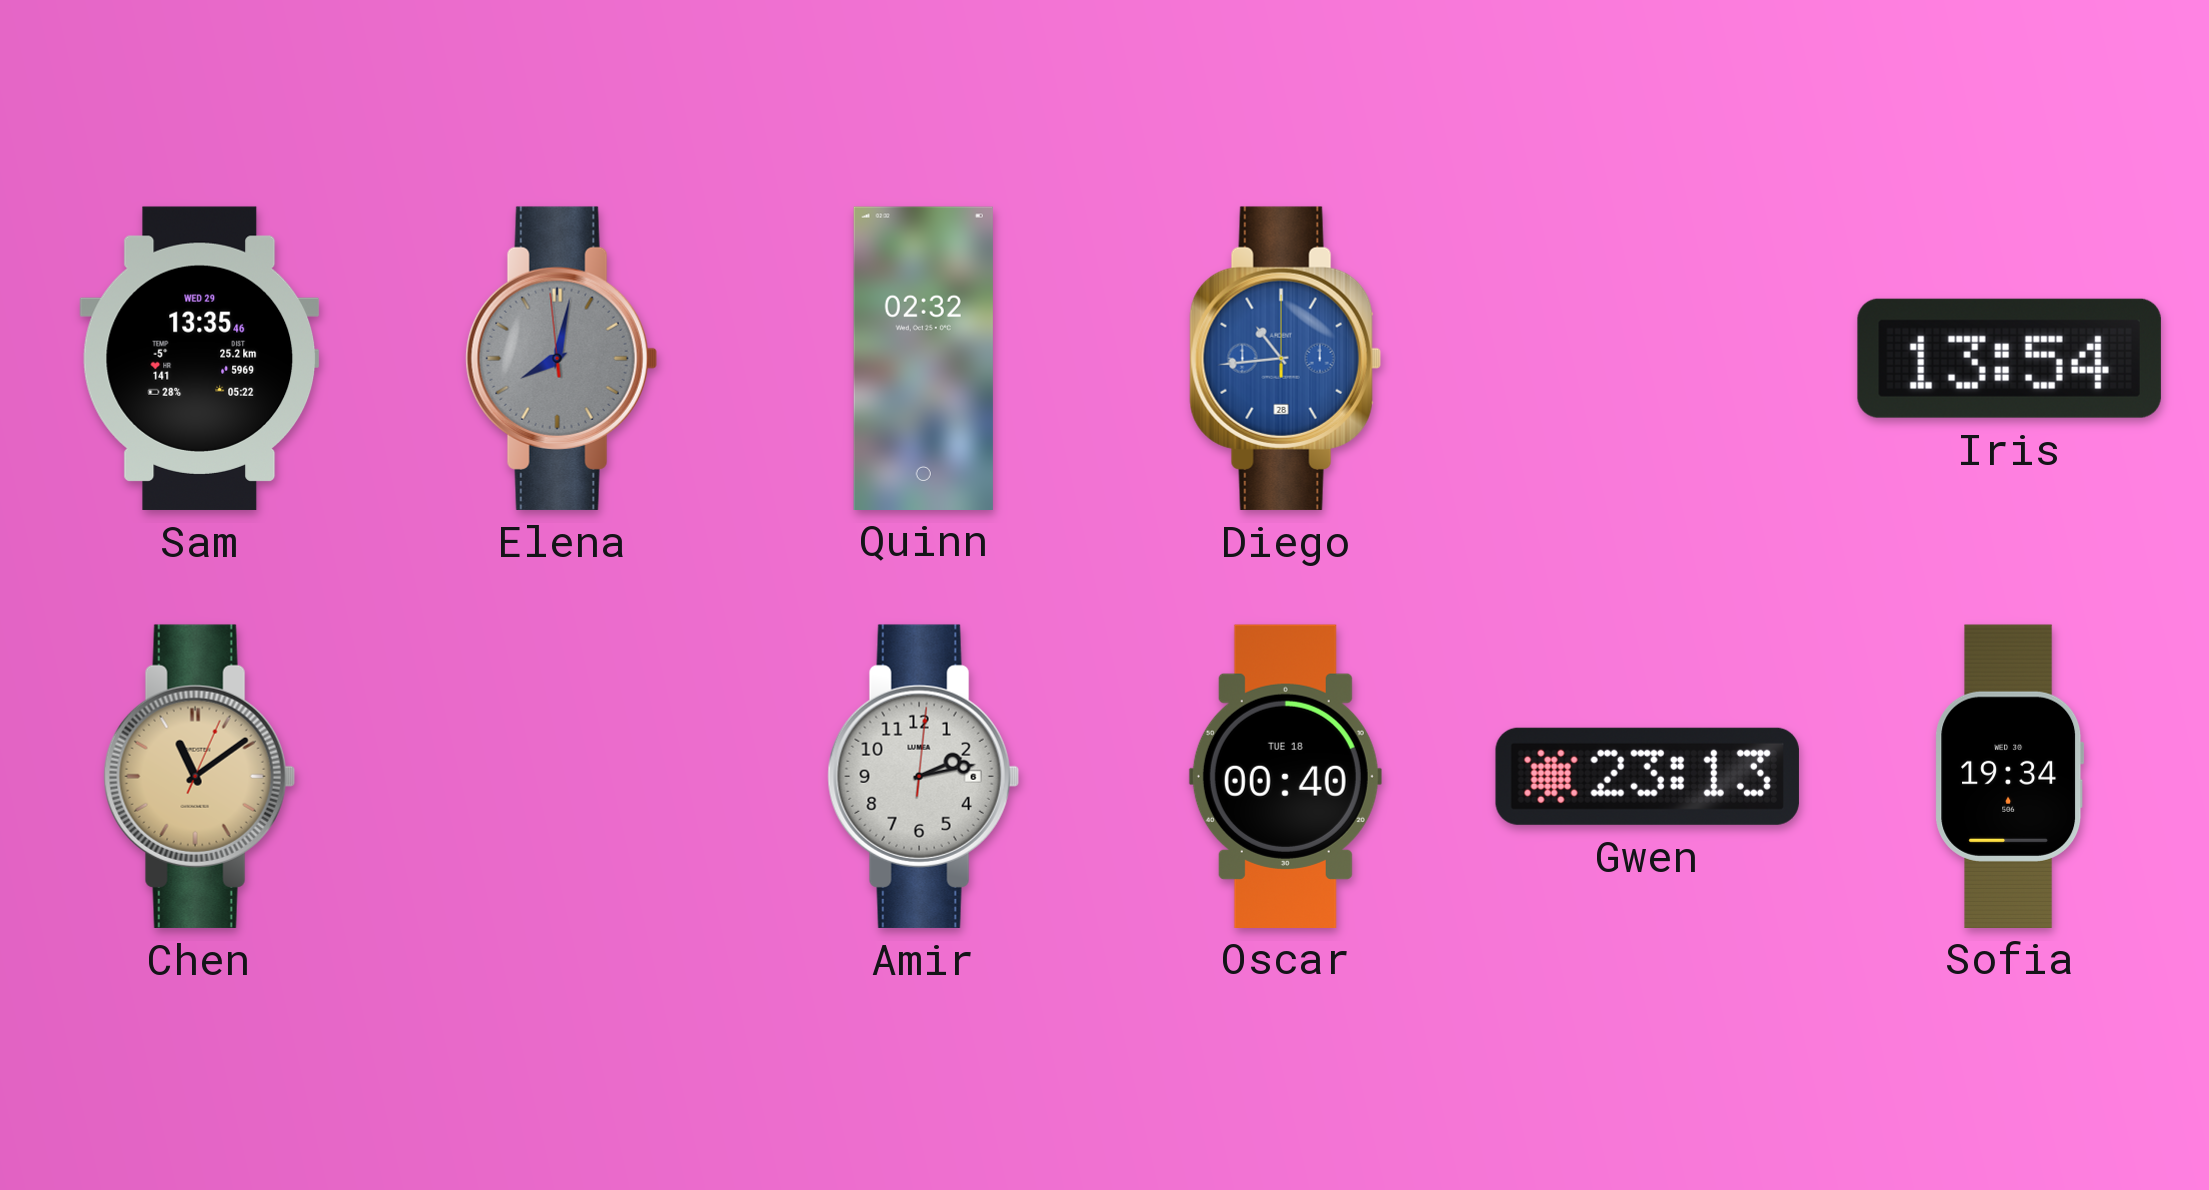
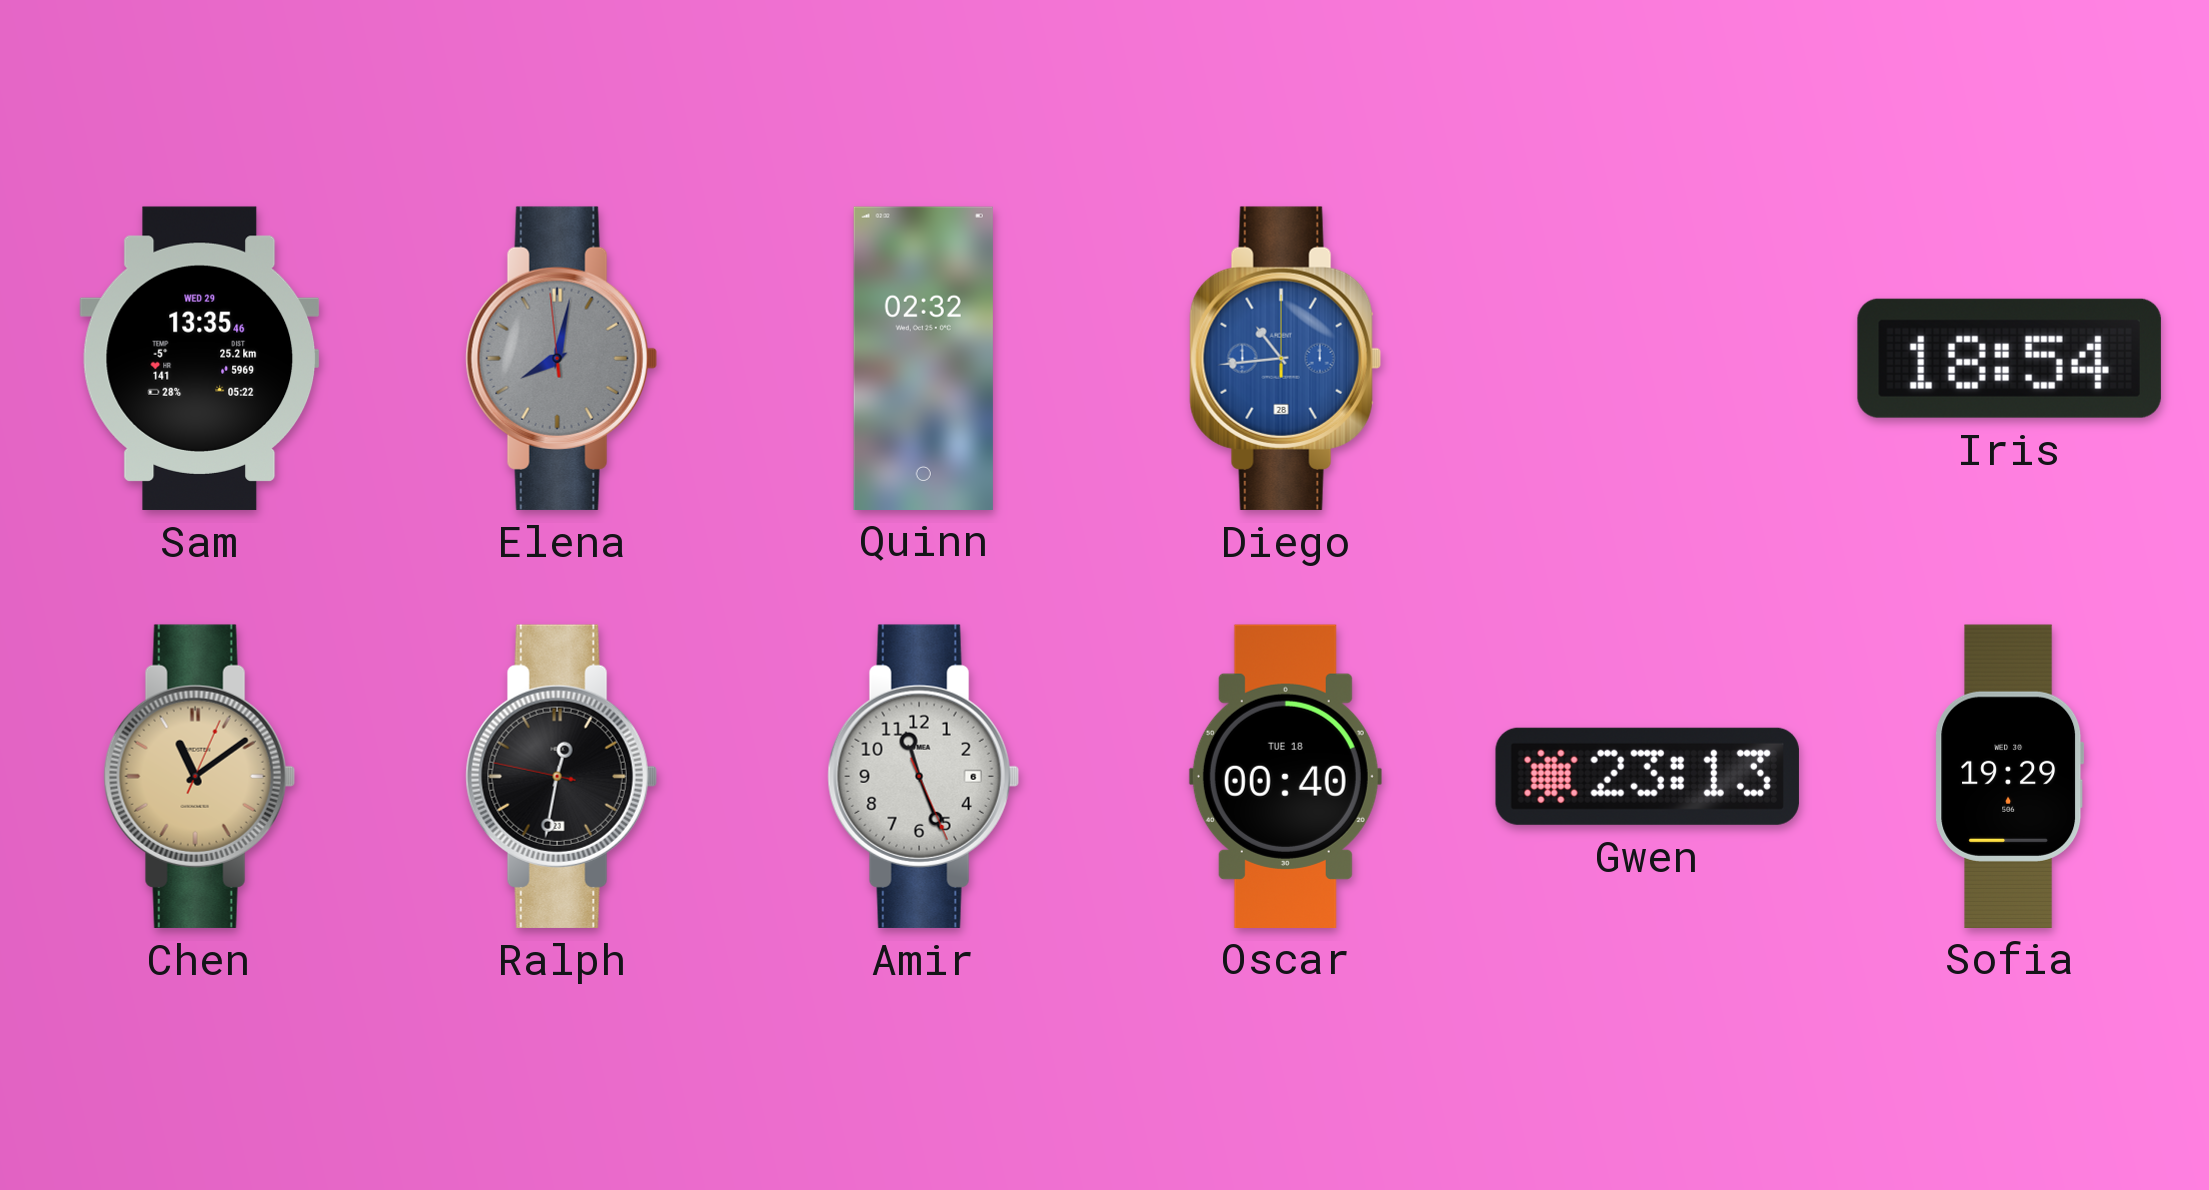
Iris: 13:54 -> 18:54
Ralph: none -> 12:31
Amir: 2:13 -> 11:26
Sofia: 19:34 -> 19:29
